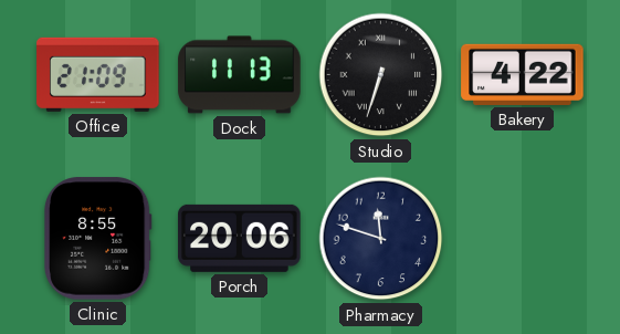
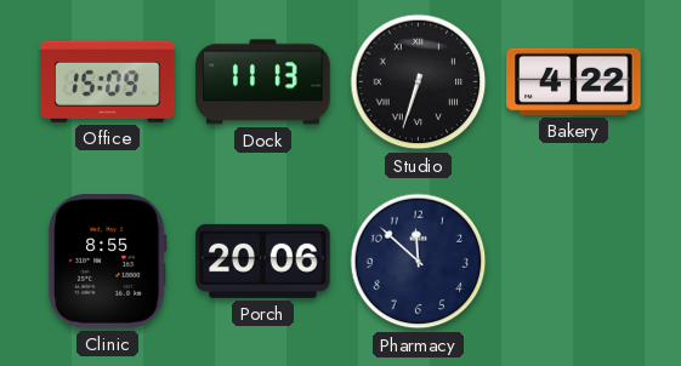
Office: 21:09 -> 15:09
Pharmacy: 11:48 -> 11:52
